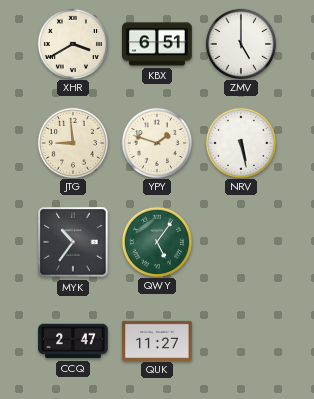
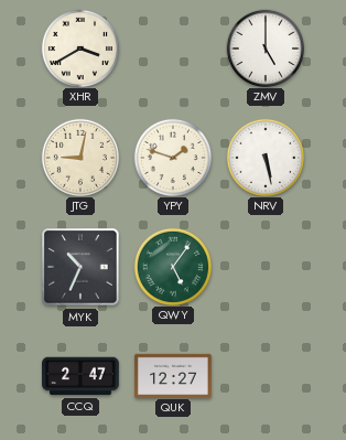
KBX: 6:51 -> none
JTG: 8:59 -> 9:02
MYK: 10:36 -> 10:34
QUK: 11:27 -> 12:27
